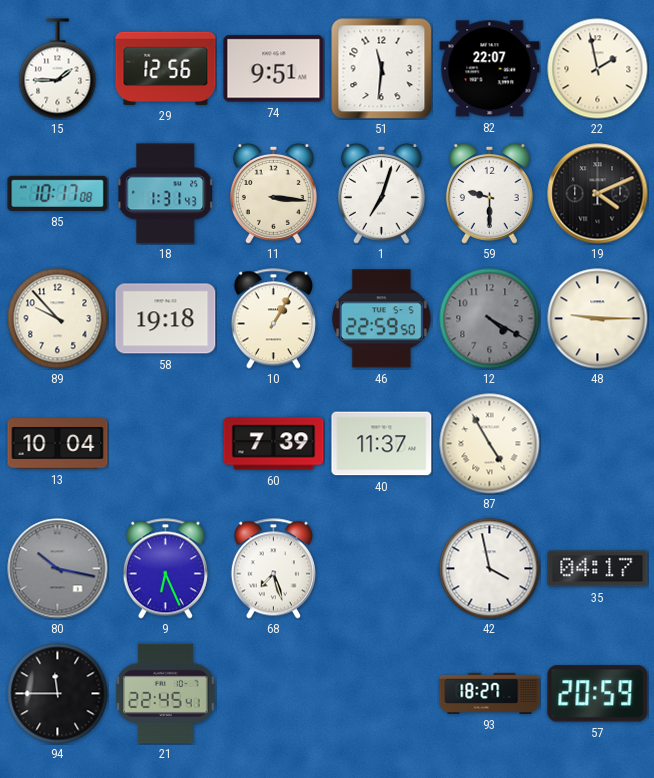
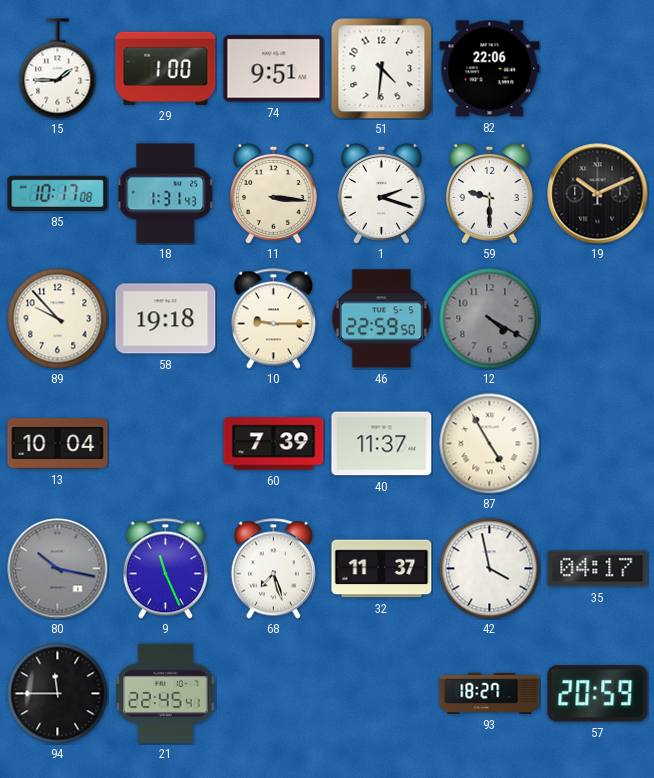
29: 12:56 -> 1:00
51: 11:31 -> 4:31
82: 22:07 -> 22:06
22: 1:58 -> none
1: 7:03 -> 2:18
19: 4:11 -> 10:11
10: 1:05 -> 9:15
48: 9:15 -> none
9: 6:26 -> 11:26
32: none -> 11:37
